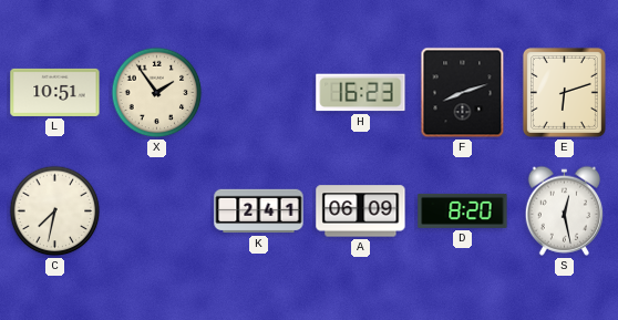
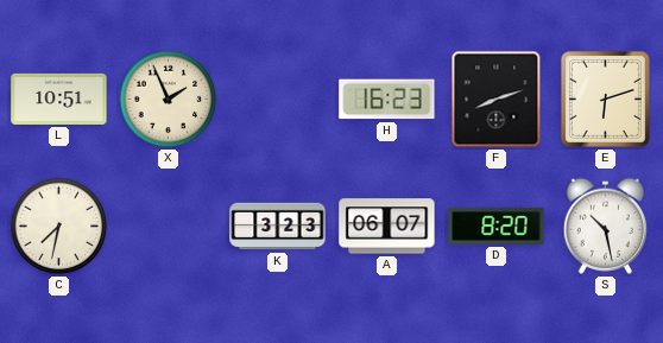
X: 1:54 -> 1:56
K: 2:41 -> 3:23
A: 06:09 -> 06:07
S: 12:28 -> 10:28
